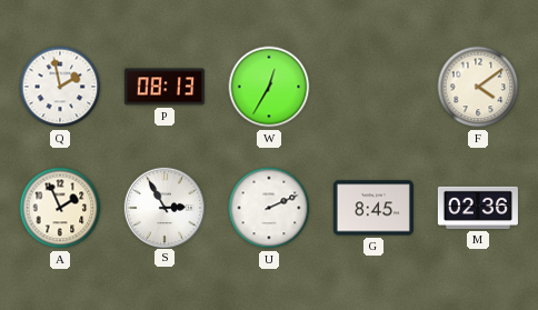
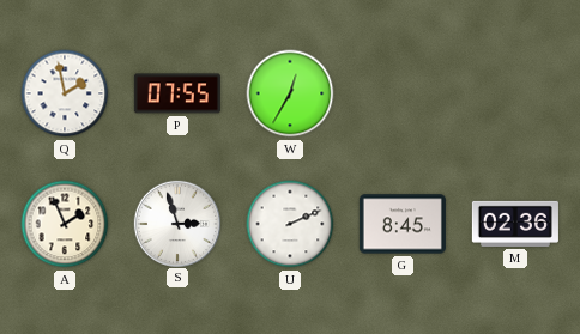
P: 08:13 -> 07:55
F: 4:09 -> none
S: 2:55 -> 2:57
